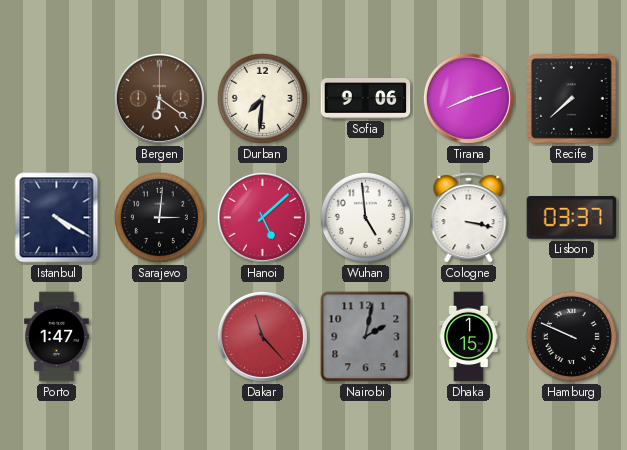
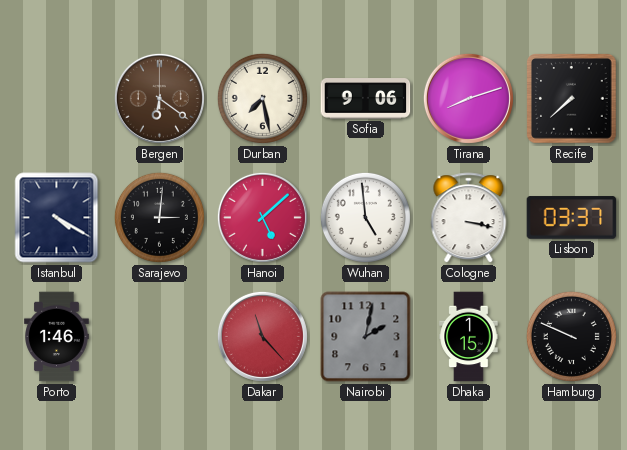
Durban: 7:31 -> 7:28
Porto: 1:47 -> 1:46
